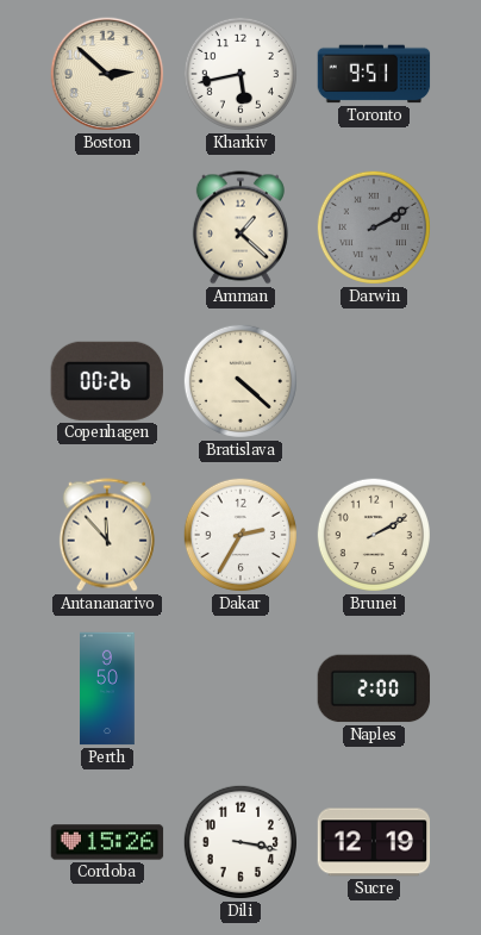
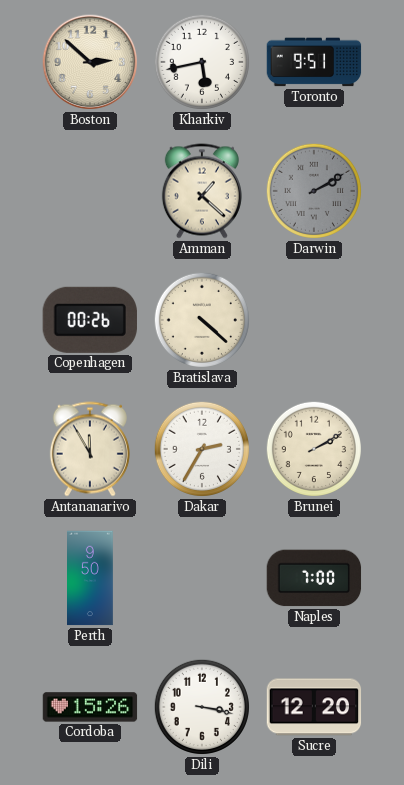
Antananarivo: 11:53 -> 11:55
Naples: 2:00 -> 7:00
Sucre: 12:19 -> 12:20
